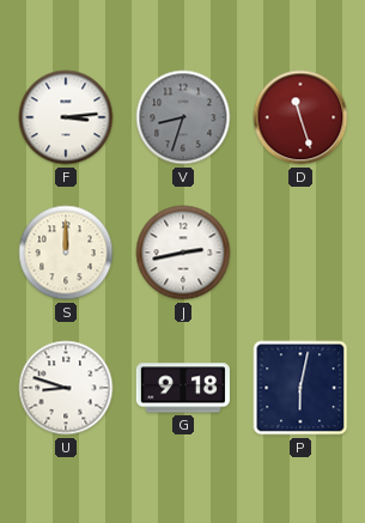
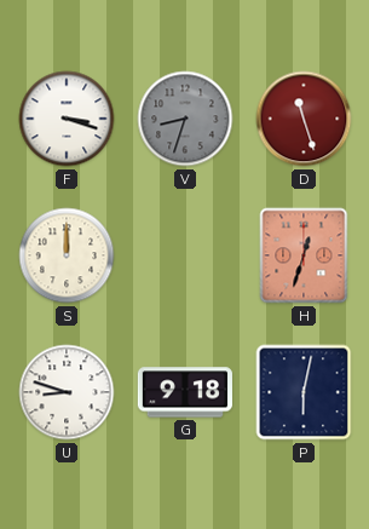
F: 3:14 -> 3:18
J: 2:43 -> none
H: none -> 12:33
